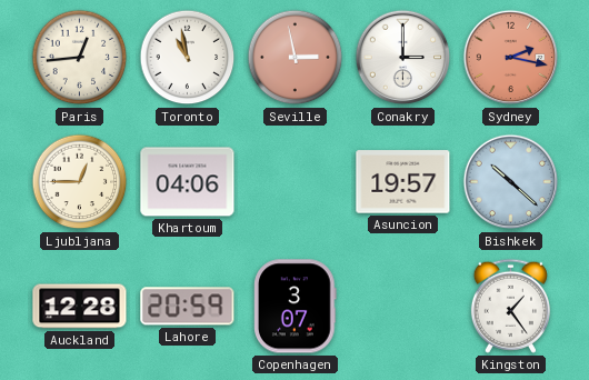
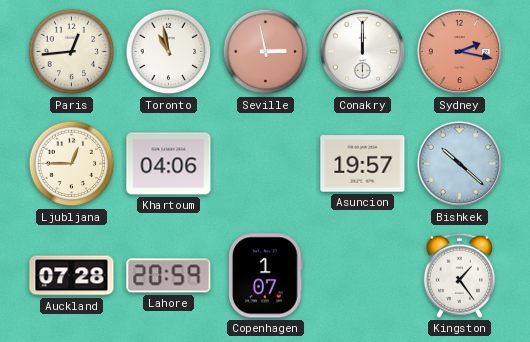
Conakry: 3:00 -> 12:00
Auckland: 12:28 -> 07:28
Copenhagen: 3:07 -> 1:07
